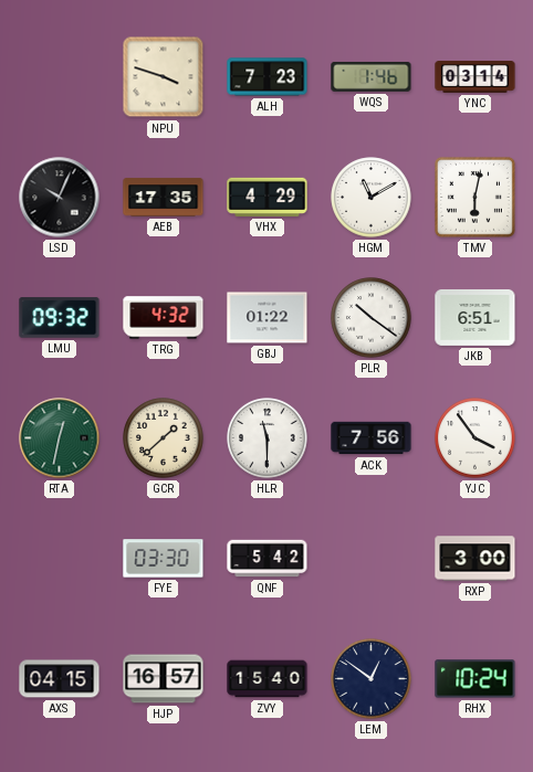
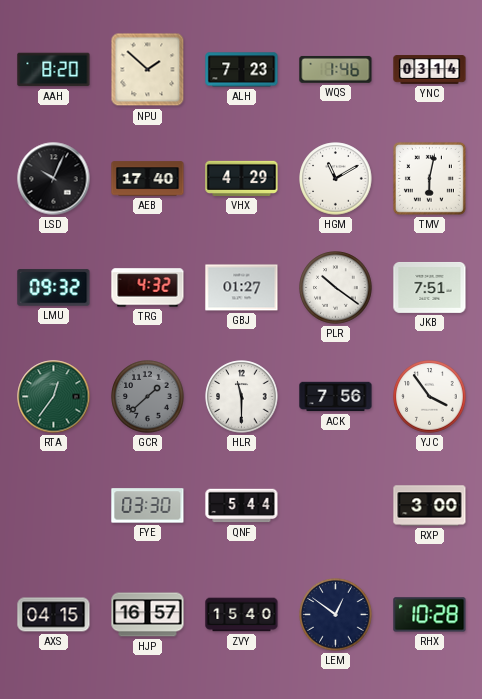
AAH: none -> 8:20
NPU: 3:48 -> 1:52
AEB: 17:35 -> 17:40
GBJ: 01:22 -> 01:27
JKB: 6:51 -> 7:51
RTA: 12:32 -> 12:36
GCR dial: cream -> grey
QNF: 5:42 -> 5:44
RHX: 10:24 -> 10:28
